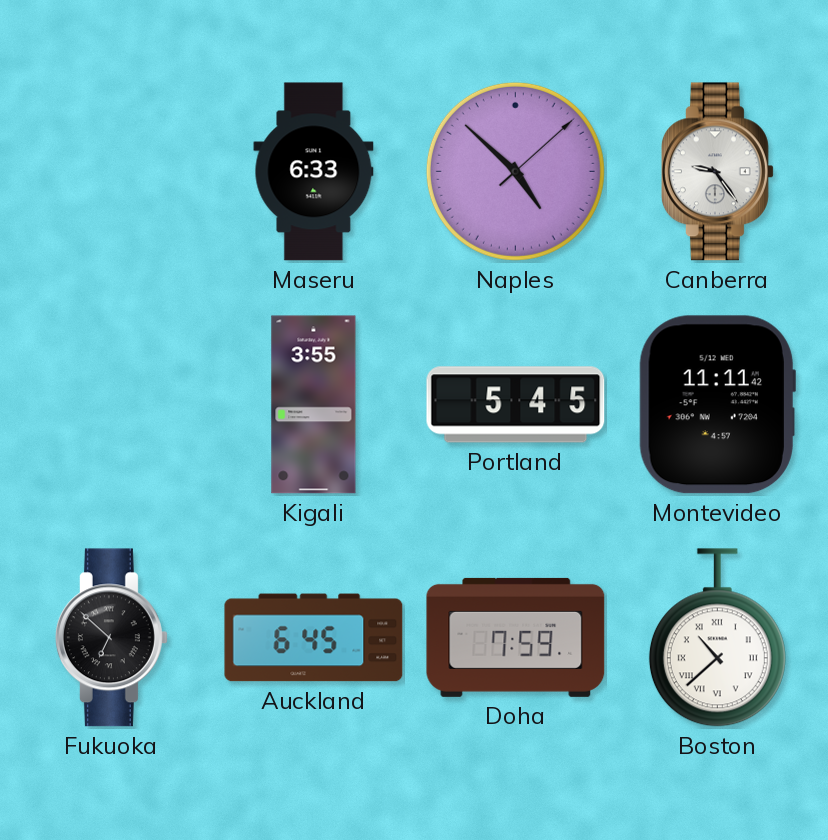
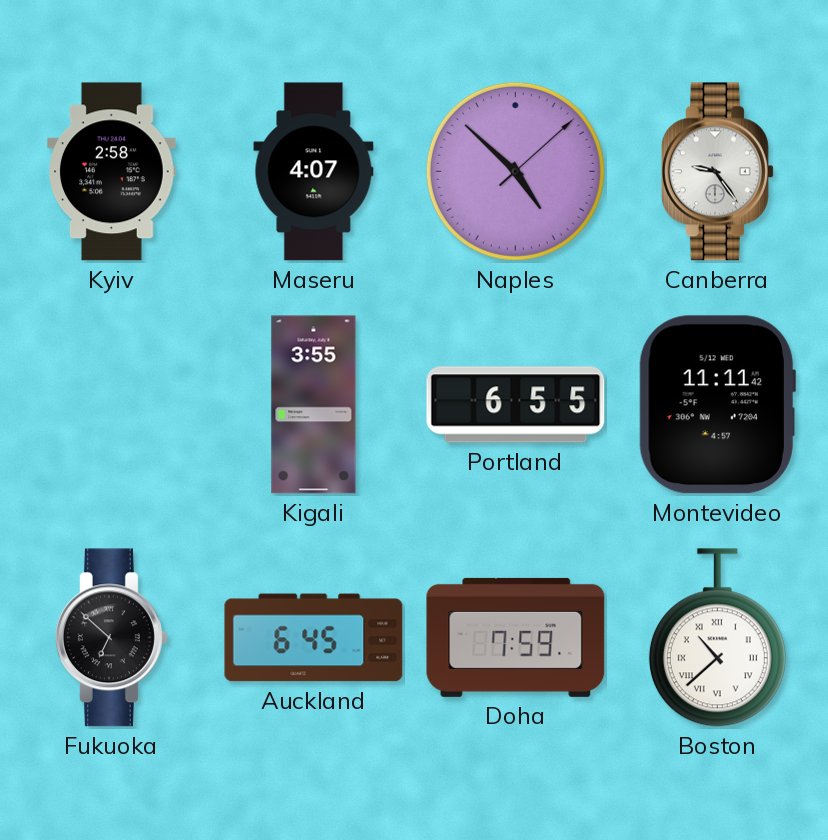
Kyiv: none -> 2:58
Maseru: 6:33 -> 4:07
Portland: 5:45 -> 6:55
